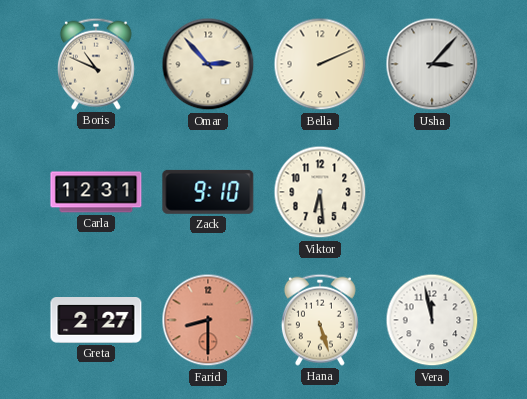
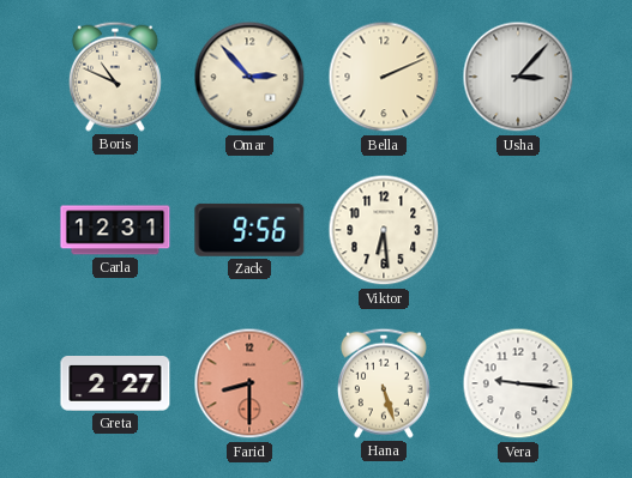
Zack: 9:10 -> 9:56
Vera: 11:58 -> 9:16
